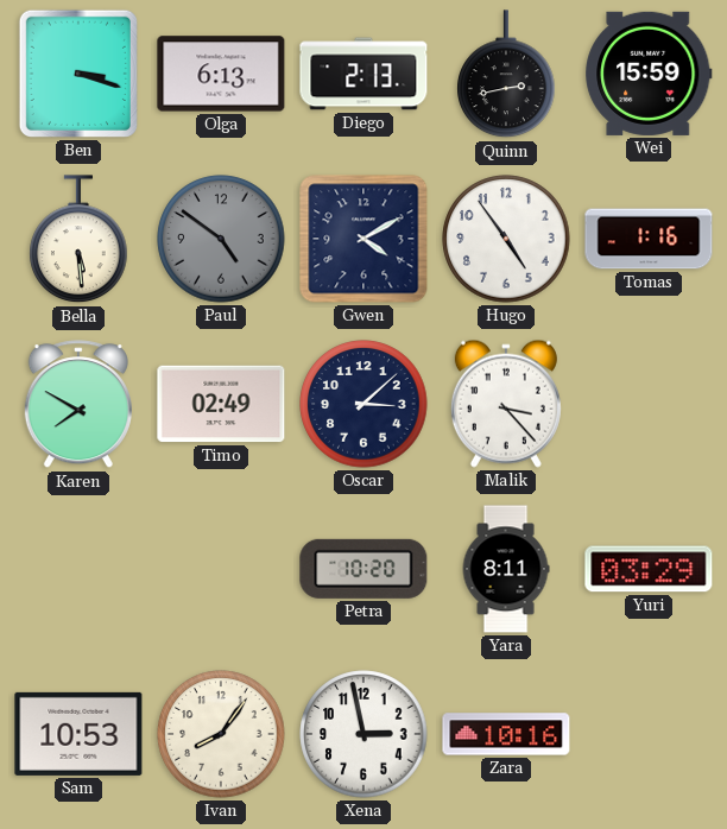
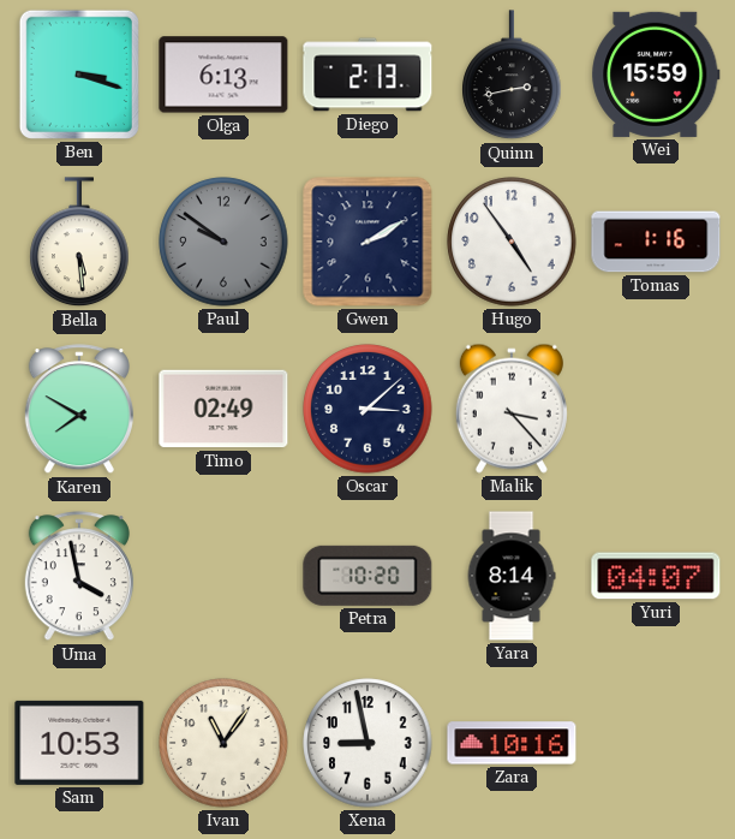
Paul: 4:51 -> 9:51
Gwen: 4:10 -> 2:10
Uma: none -> 3:58
Yara: 8:11 -> 8:14
Yuri: 03:29 -> 04:07
Ivan: 8:06 -> 11:06
Xena: 2:58 -> 8:58
